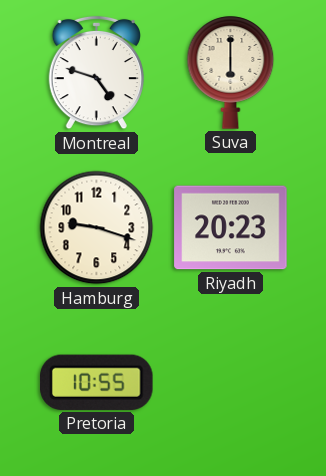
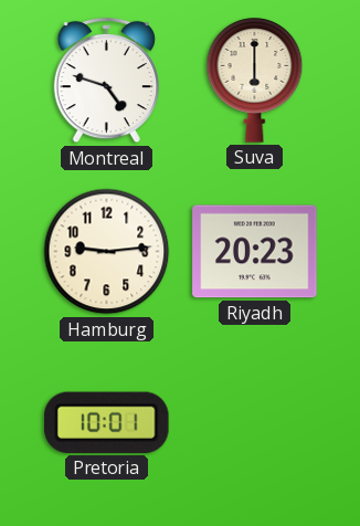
Hamburg: 9:18 -> 9:14
Pretoria: 10:55 -> 10:01
